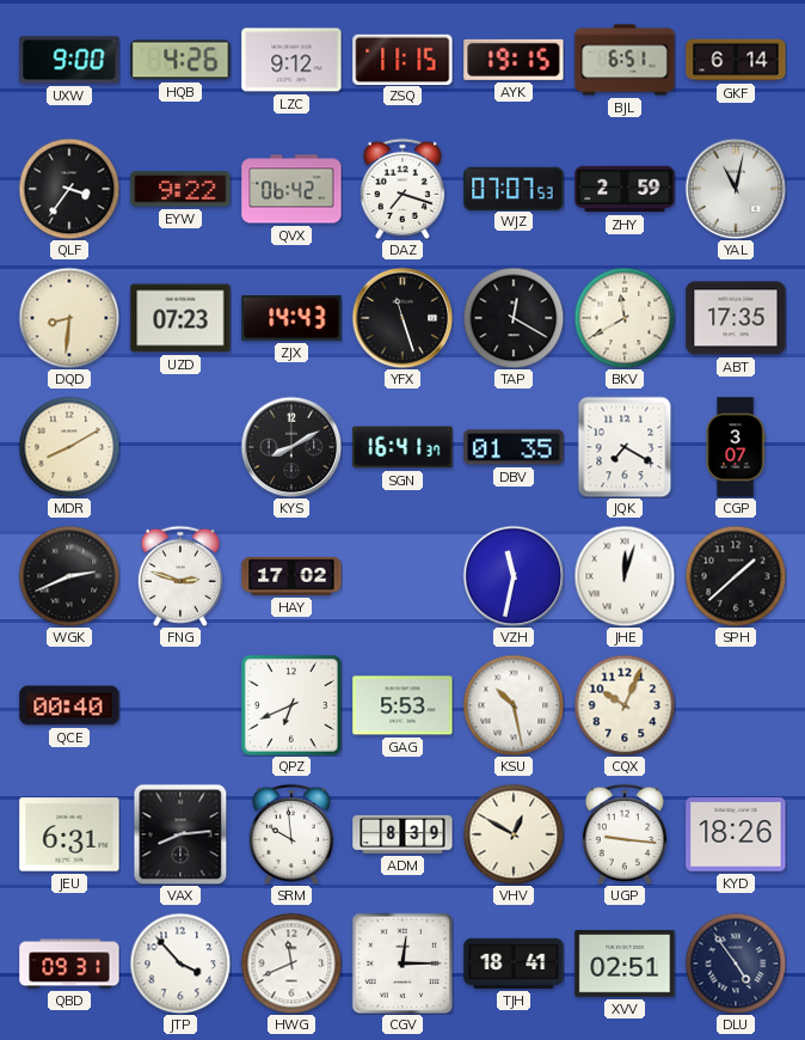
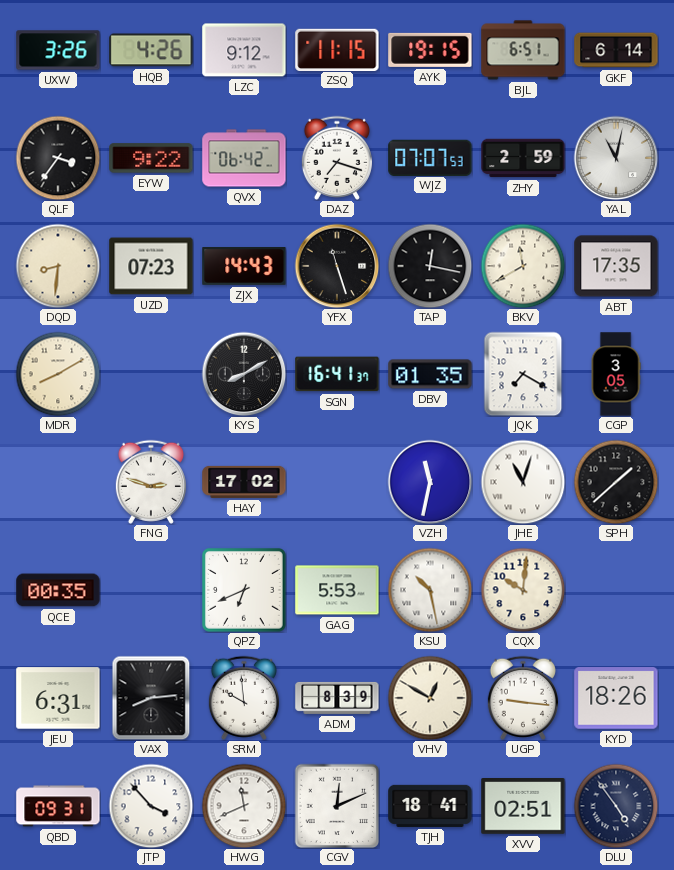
UXW: 9:00 -> 3:26
TAP: 12:20 -> 12:17
CGP: 3:07 -> 3:05
WGK: 2:41 -> none
JHE: 12:03 -> 11:03
QCE: 00:40 -> 00:35
CQX: 10:04 -> 10:01
CGV: 12:15 -> 12:11
